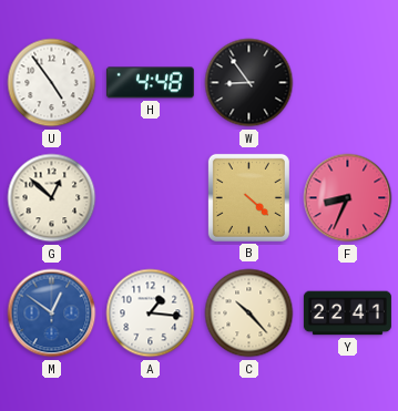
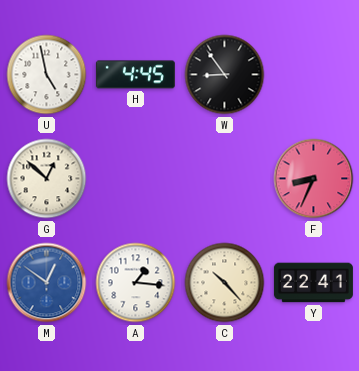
U: 4:54 -> 4:58
H: 4:48 -> 4:45
B: 4:22 -> none
